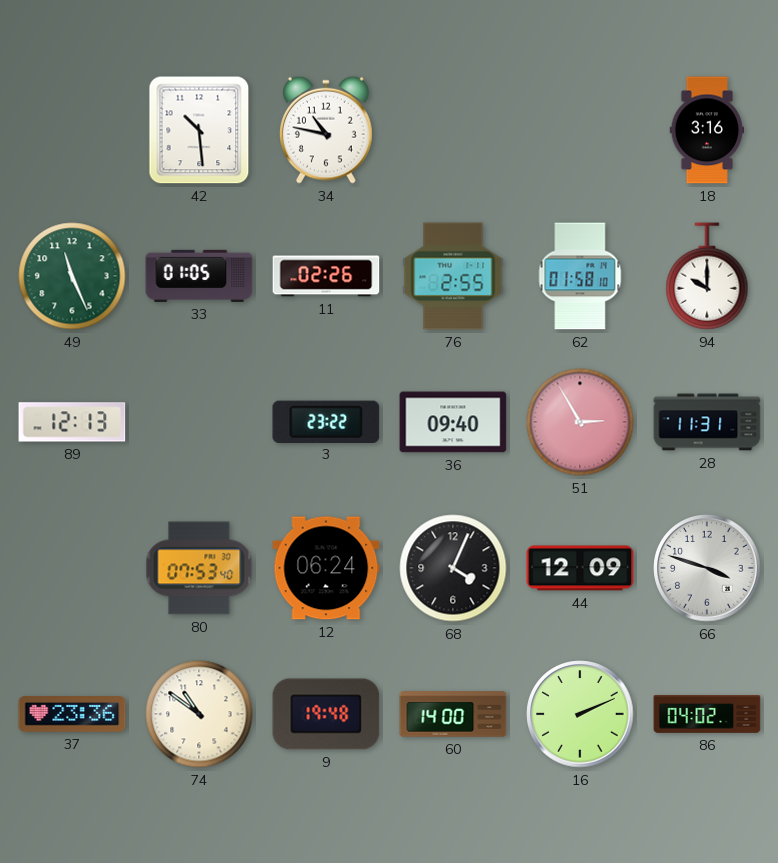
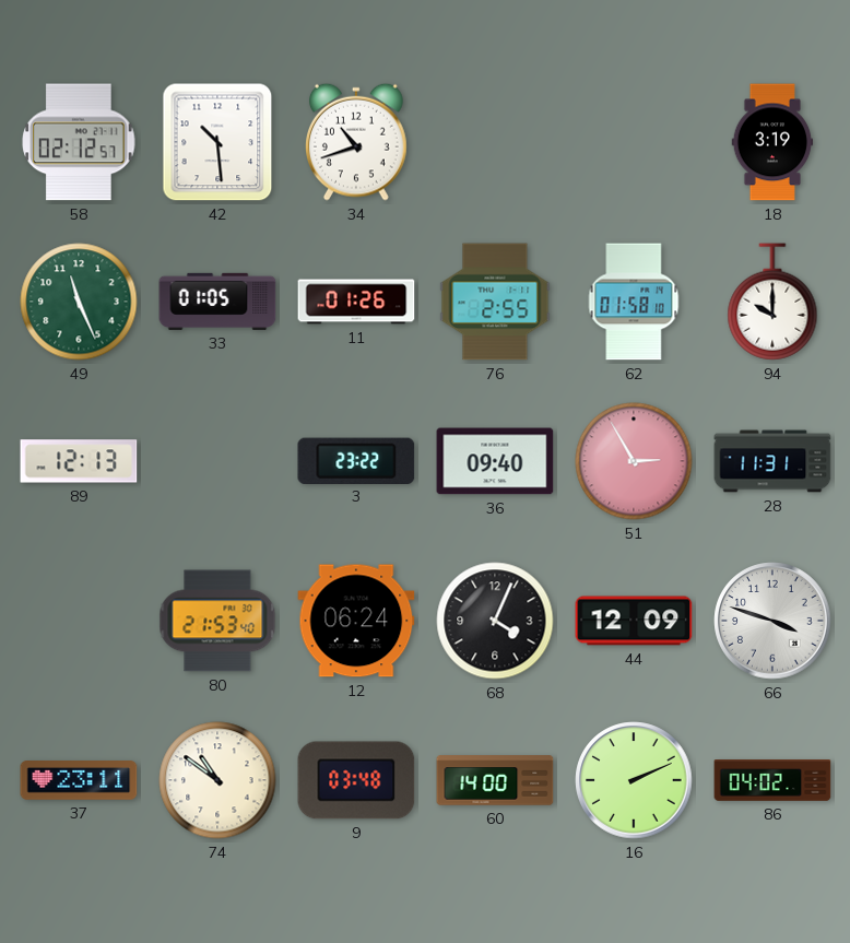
58: none -> 02:12
34: 10:47 -> 10:42
18: 3:16 -> 3:19
11: 02:26 -> 01:26
80: 07:53 -> 21:53
37: 23:36 -> 23:11
9: 19:48 -> 03:48
